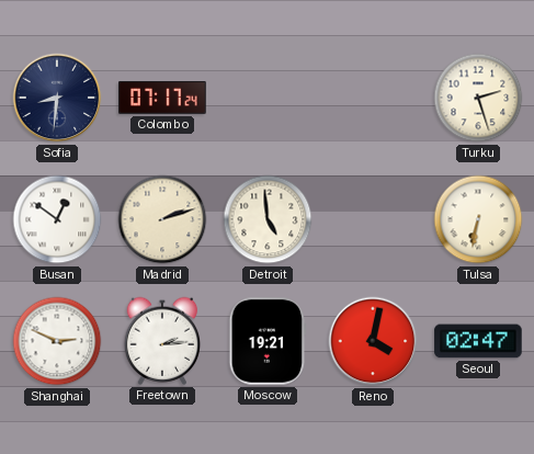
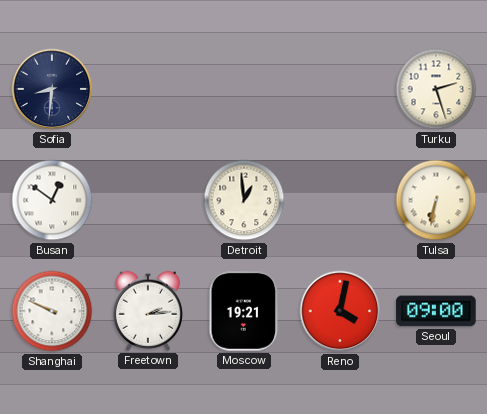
Colombo: 07:17 -> none
Madrid: 2:12 -> none
Detroit: 4:59 -> 12:59
Shanghai: 2:49 -> 9:49
Seoul: 02:47 -> 09:00
